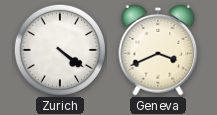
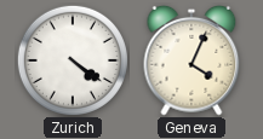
Geneva: 3:41 -> 4:04
